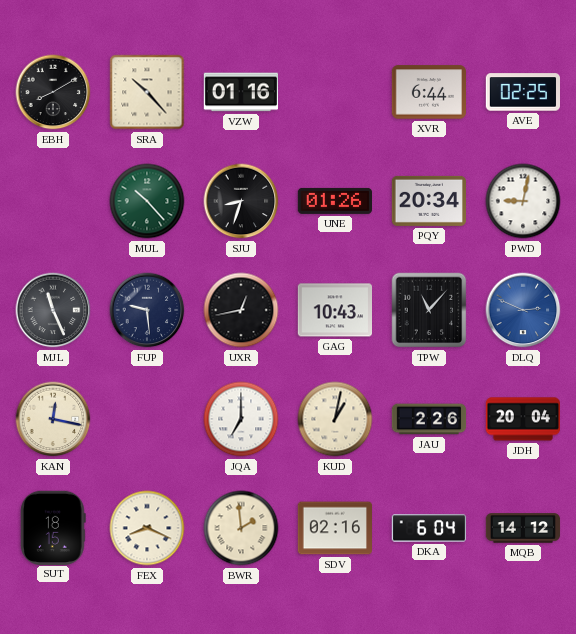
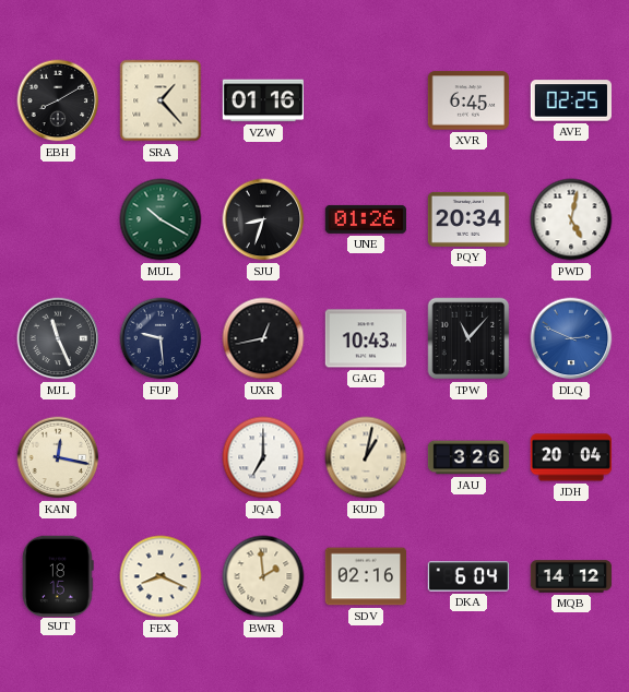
SRA: 10:23 -> 1:23
XVR: 6:44 -> 6:45
MUL: 10:23 -> 10:20
PWD: 9:02 -> 5:02
JAU: 2:26 -> 3:26
